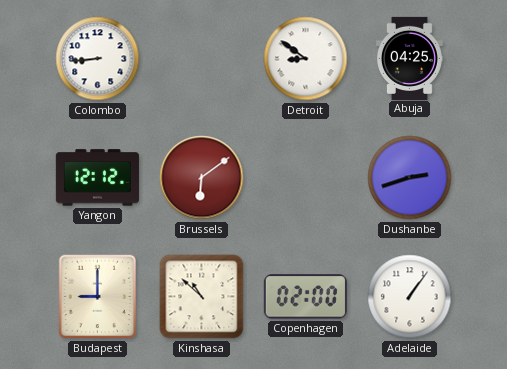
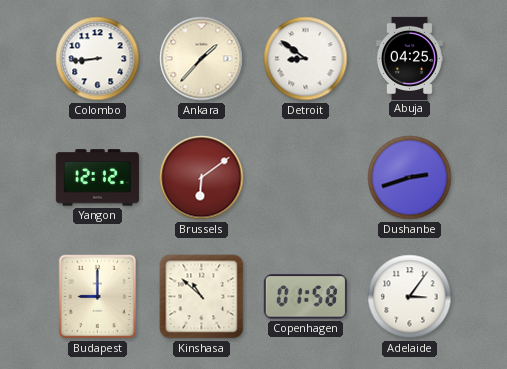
Ankara: none -> 1:37
Copenhagen: 02:00 -> 01:58
Adelaide: 1:06 -> 3:06
